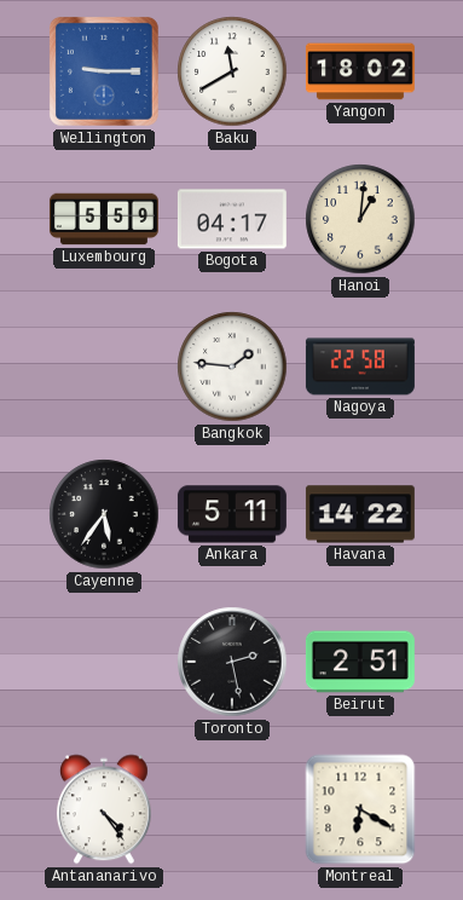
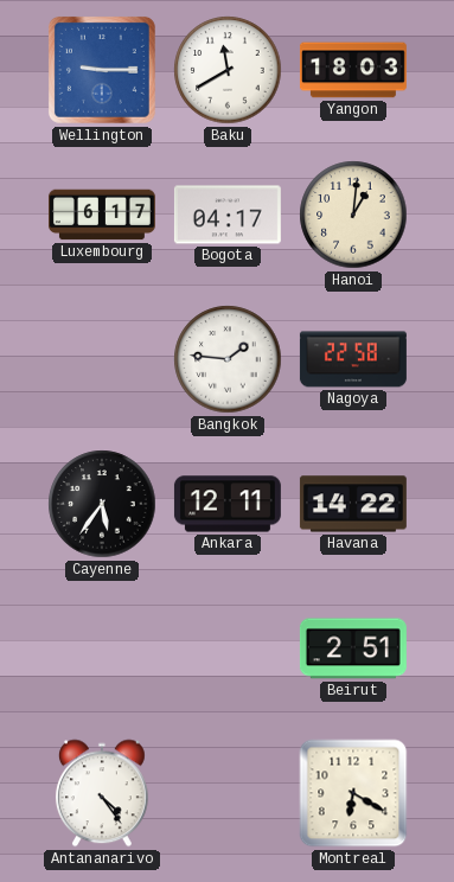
Yangon: 18:02 -> 18:03
Luxembourg: 5:59 -> 6:17
Ankara: 5:11 -> 12:11
Toronto: 2:28 -> none
